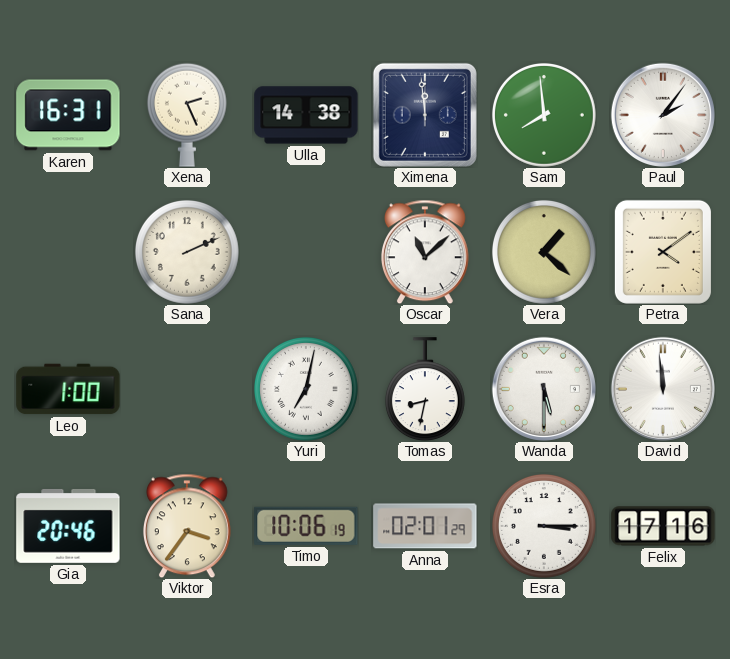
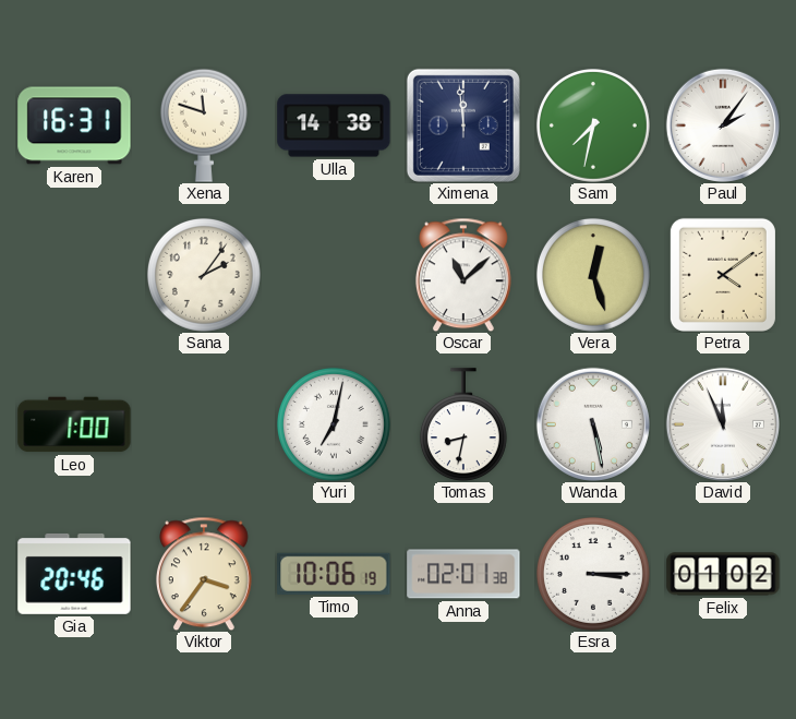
Xena: 2:26 -> 11:48
Sam: 7:59 -> 7:32
Sana: 2:11 -> 2:06
Vera: 1:22 -> 12:27
Wanda: 5:30 -> 5:28
David: 11:59 -> 11:56
Anna: 02:01:29 -> 02:01:38
Felix: 17:16 -> 01:02
